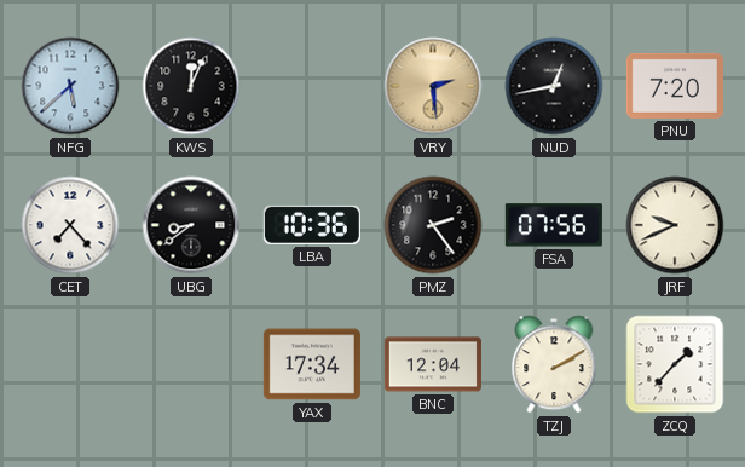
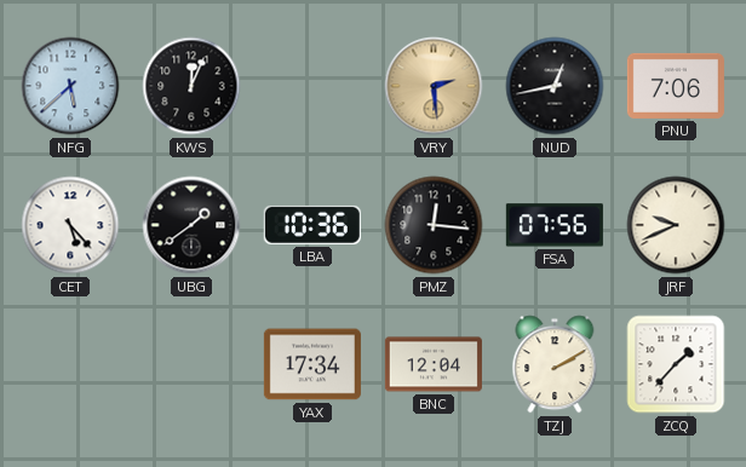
PNU: 7:20 -> 7:06
CET: 7:23 -> 5:23
UBG: 8:39 -> 1:39
PMZ: 2:24 -> 12:16
